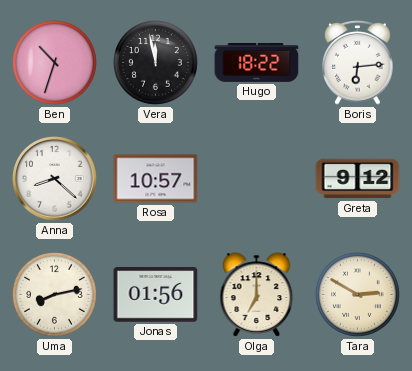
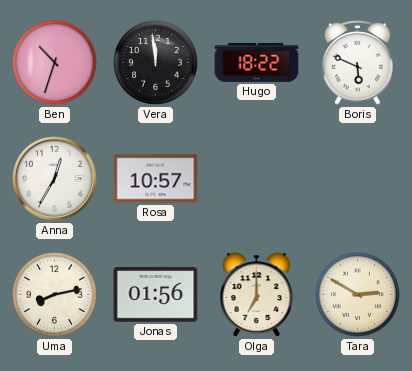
Vera: 11:58 -> 11:59
Boris: 6:14 -> 5:49
Anna: 8:22 -> 12:35
Greta: 9:12 -> none
